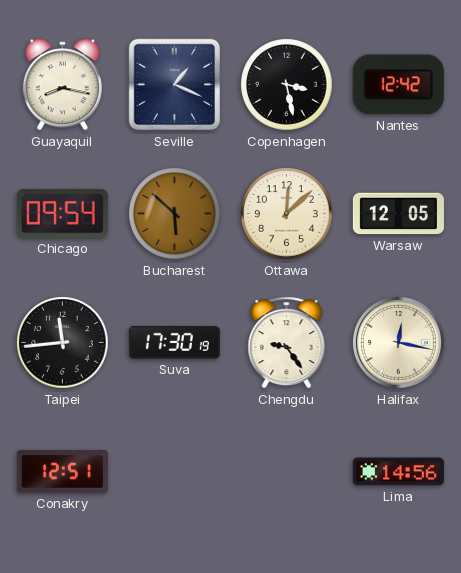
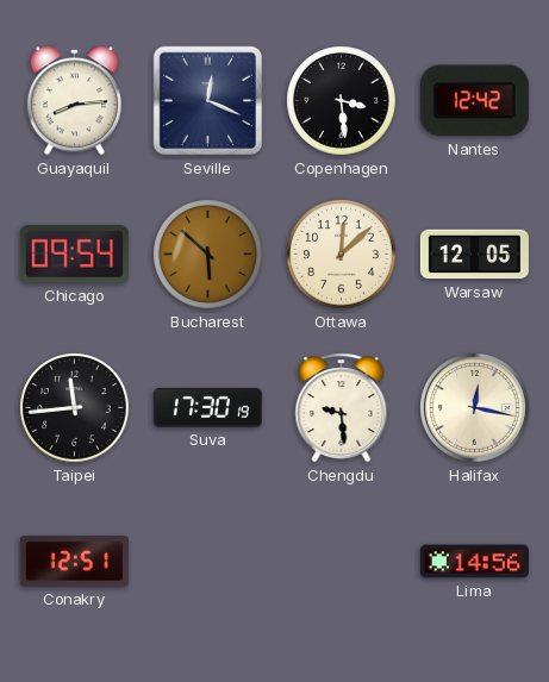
Guayaquil: 8:17 -> 8:14
Seville: 1:19 -> 12:19
Copenhagen: 3:28 -> 3:29
Chengdu: 9:24 -> 9:29
